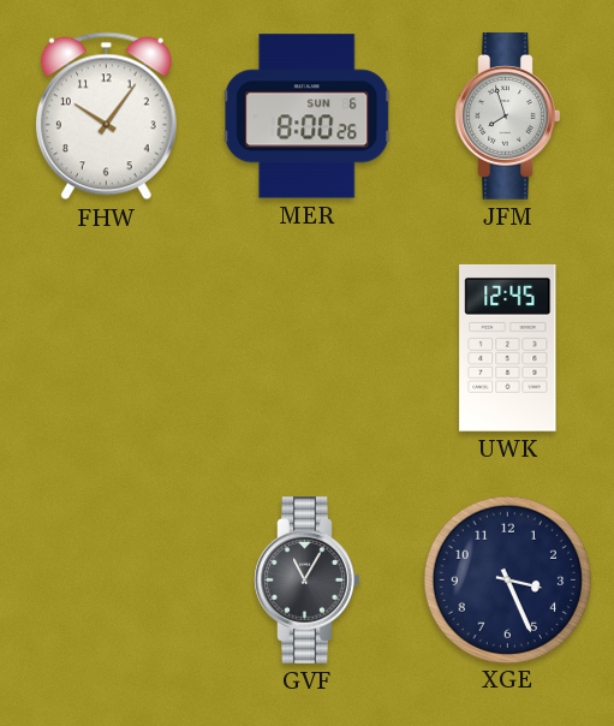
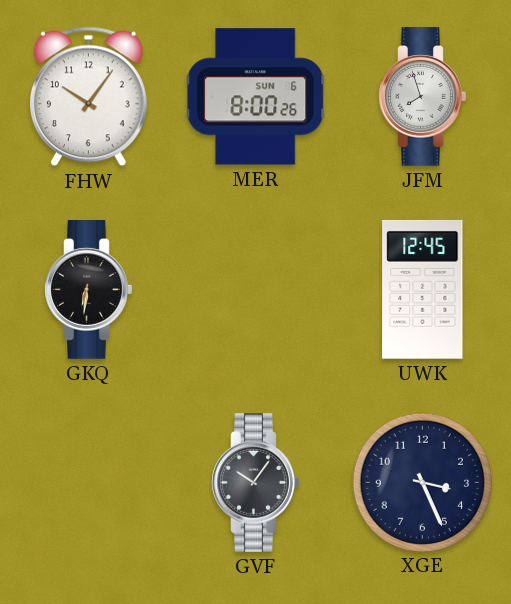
GKQ: none -> 6:31
GVF: 11:05 -> 10:06
